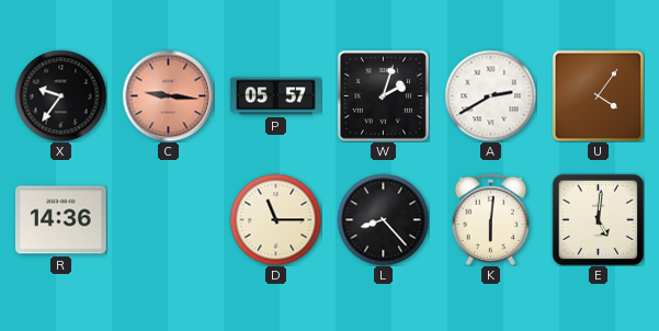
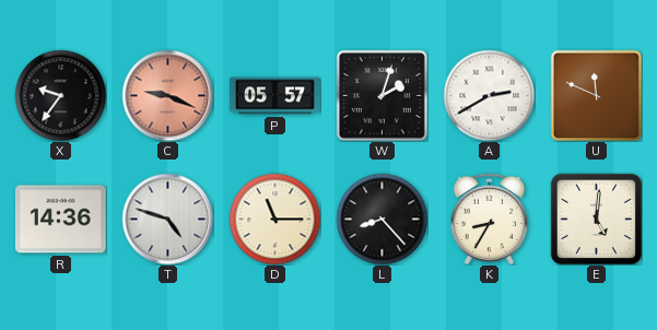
C: 9:16 -> 9:19
U: 4:06 -> 11:49
T: none -> 4:48
K: 6:01 -> 8:35
